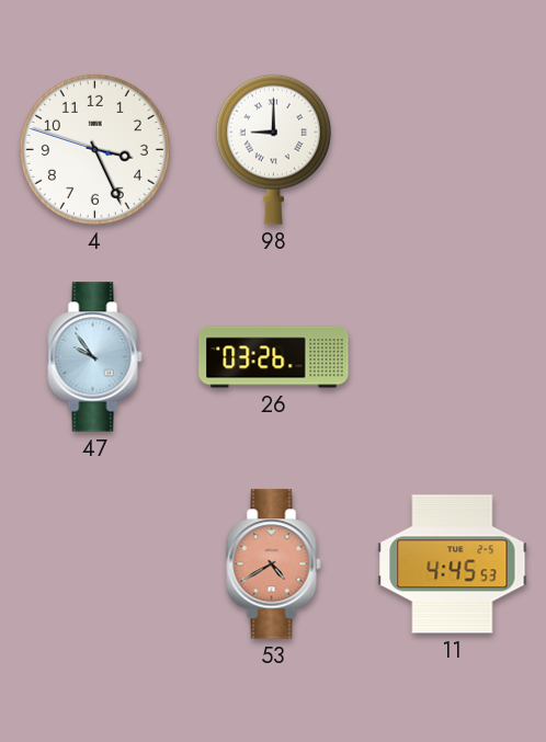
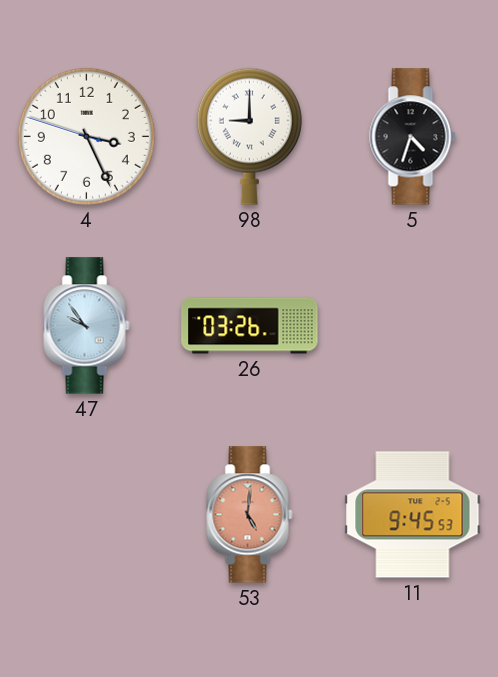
5: none -> 4:33
53: 4:40 -> 5:01
11: 4:45 -> 9:45
